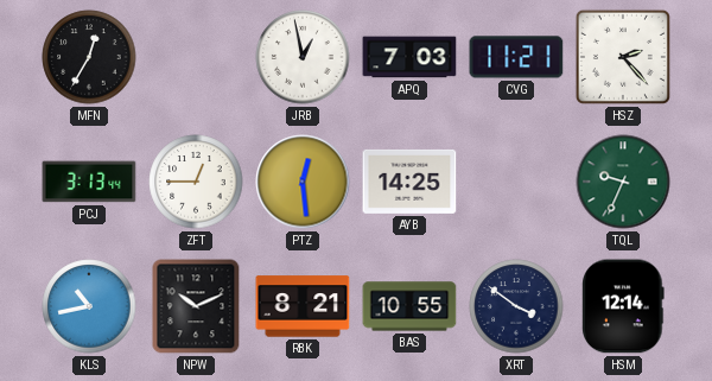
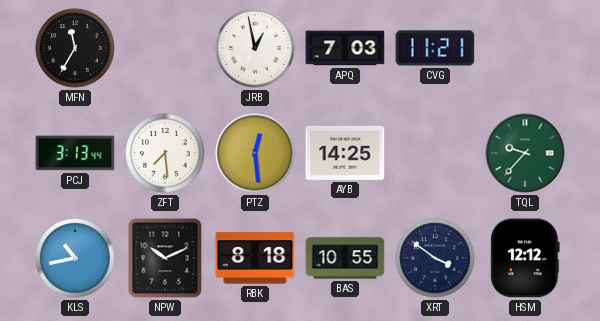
MFN: 12:35 -> 11:35
HSZ: 2:23 -> none
ZFT: 12:45 -> 7:29
TQL: 9:34 -> 9:37
RBK: 8:21 -> 8:18
HSM: 12:14 -> 12:12
